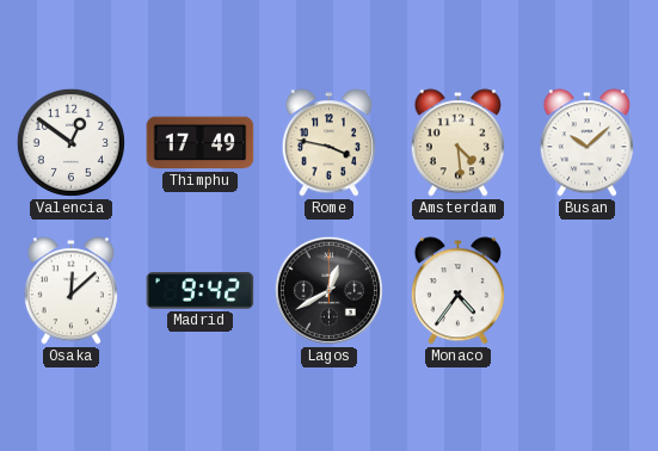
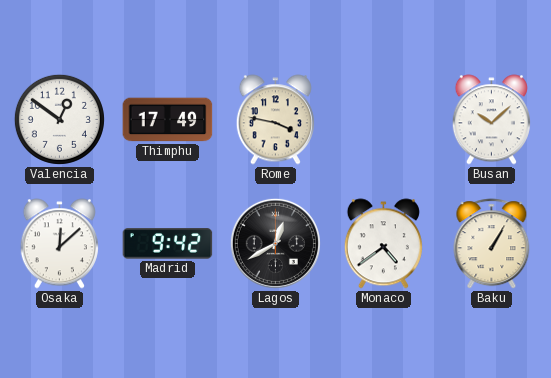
Amsterdam: 4:29 -> none
Monaco: 4:36 -> 4:39
Baku: none -> 1:05
